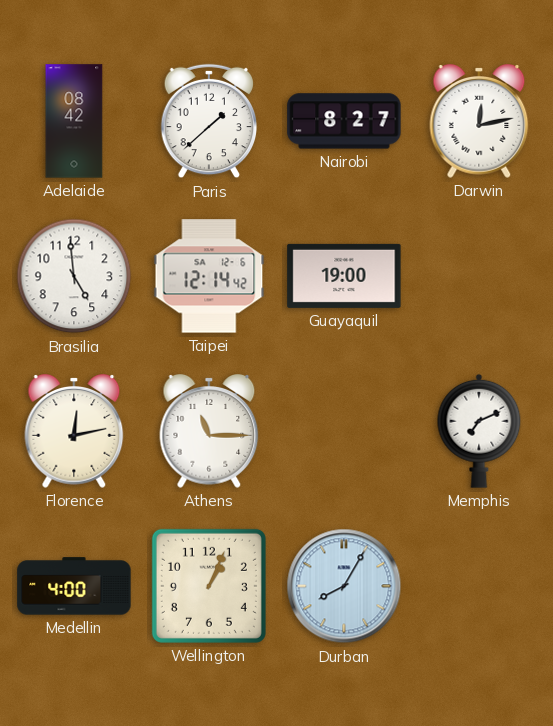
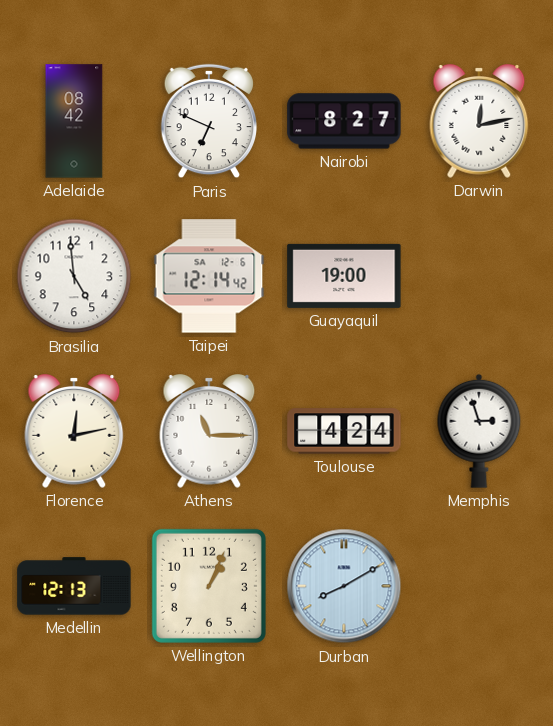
Paris: 1:38 -> 6:49
Toulouse: none -> 4:24
Memphis: 7:11 -> 2:57
Medellin: 4:00 -> 12:13
Durban: 8:05 -> 8:10
